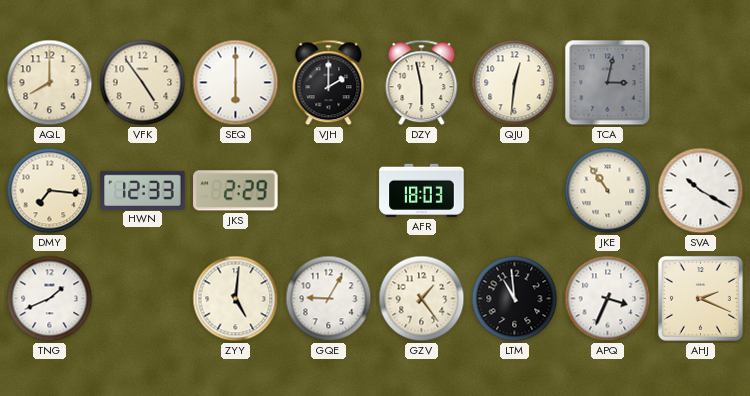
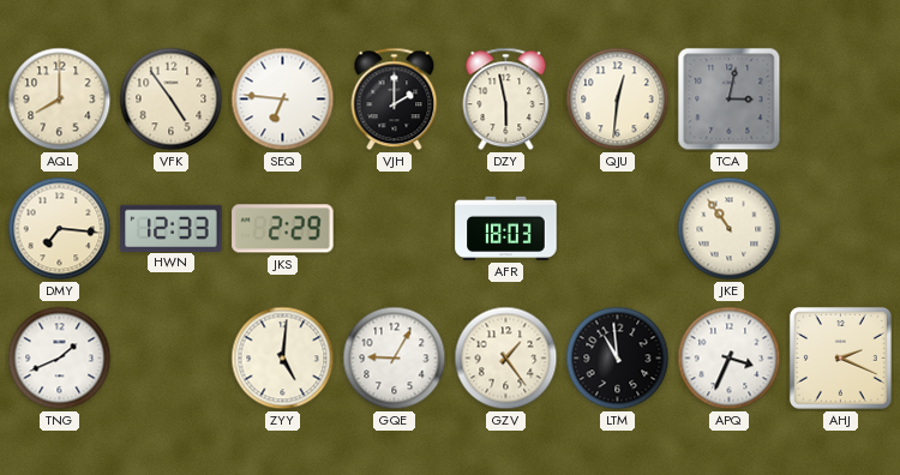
SEQ: 6:00 -> 6:46
SVA: 10:20 -> none
